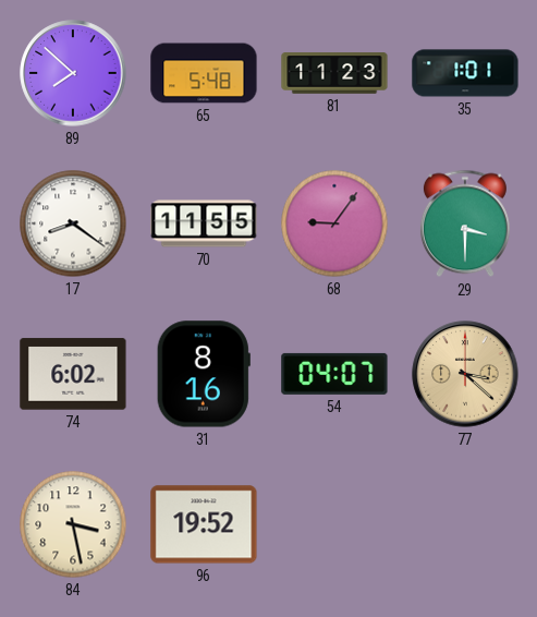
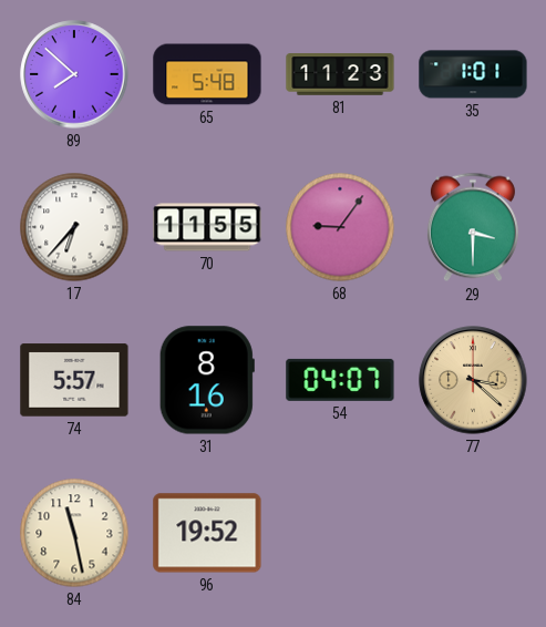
17: 8:21 -> 6:37
74: 6:02 -> 5:57
84: 3:28 -> 11:28
